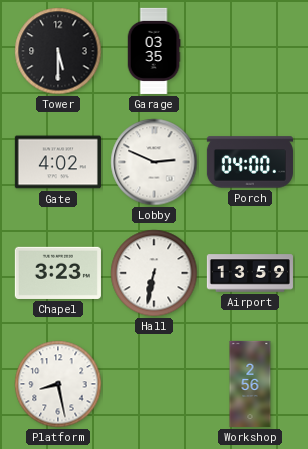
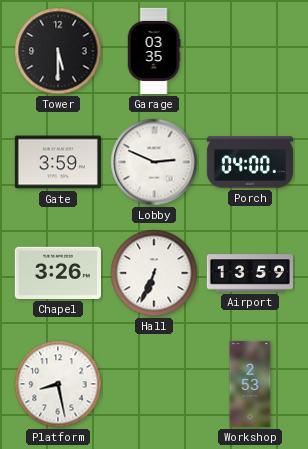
Gate: 4:02 -> 3:59
Chapel: 3:23 -> 3:26
Hall: 6:32 -> 6:34
Workshop: 2:56 -> 2:53
